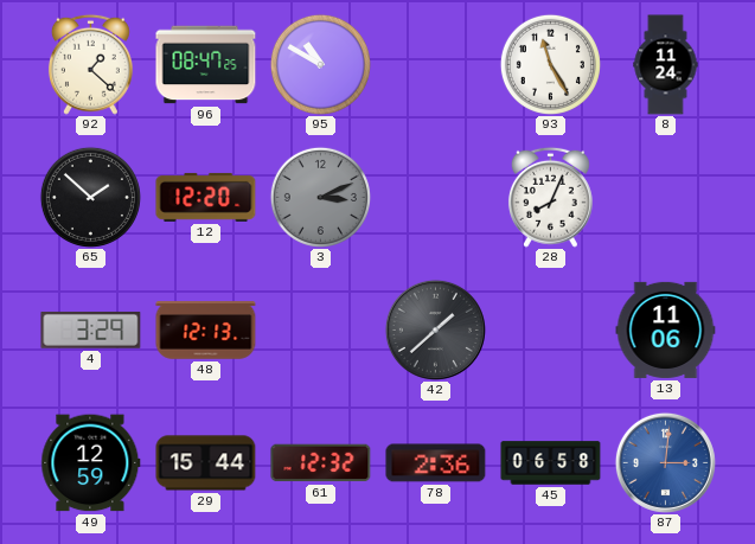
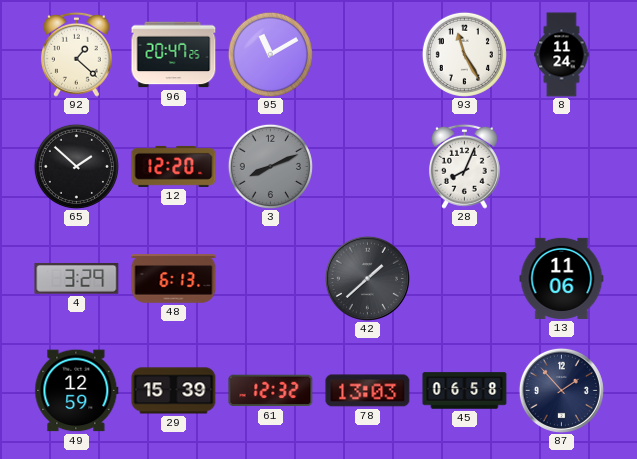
96: 08:47 -> 20:47
95: 10:50 -> 11:10
3: 3:11 -> 8:11
48: 12:13 -> 6:13
29: 15:44 -> 15:39
78: 2:36 -> 13:03
87: 3:01 -> 1:53
87 dial: blue -> navy
